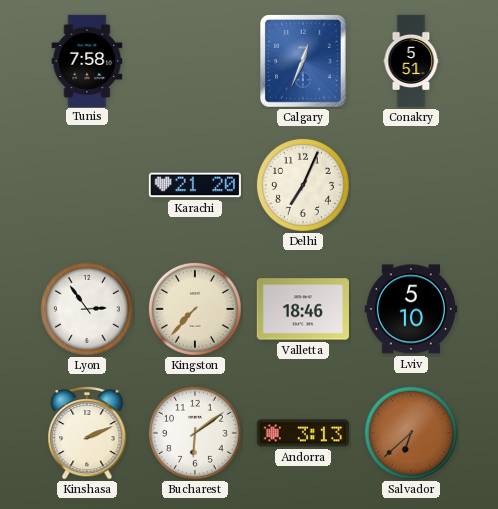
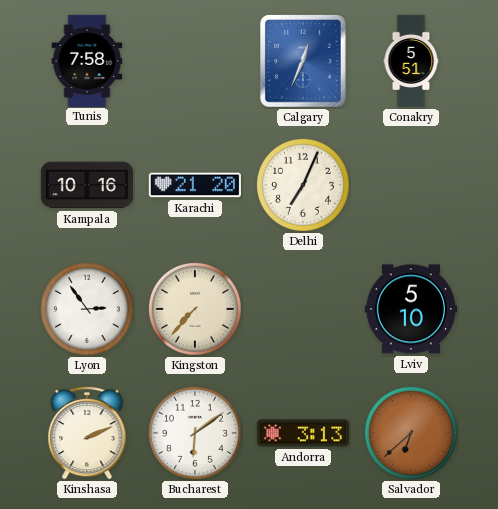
Kampala: none -> 10:16
Valletta: 18:46 -> none
